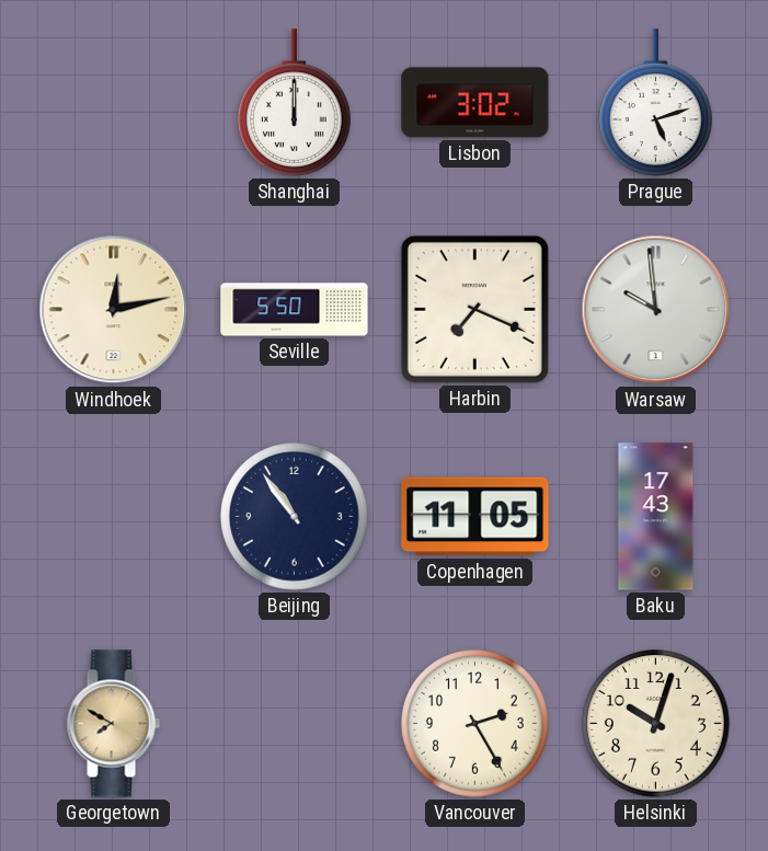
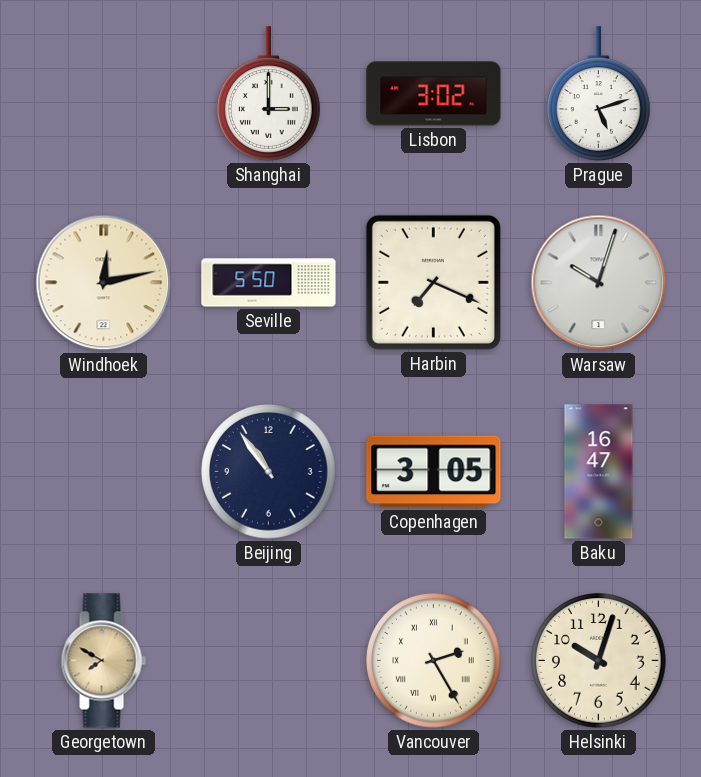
Shanghai: 12:00 -> 3:00
Warsaw: 9:59 -> 10:03
Copenhagen: 11:05 -> 3:05
Baku: 17:43 -> 16:47
Vancouver numerals: Arabic -> Roman
